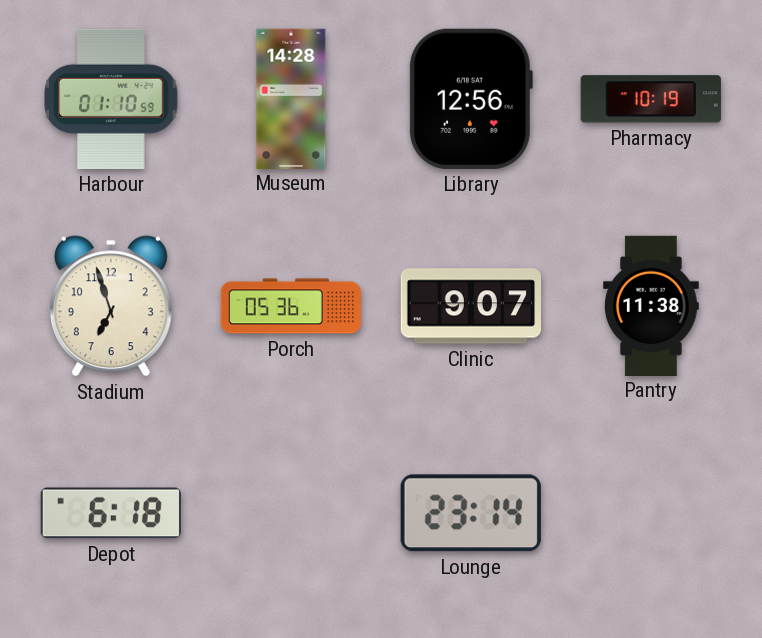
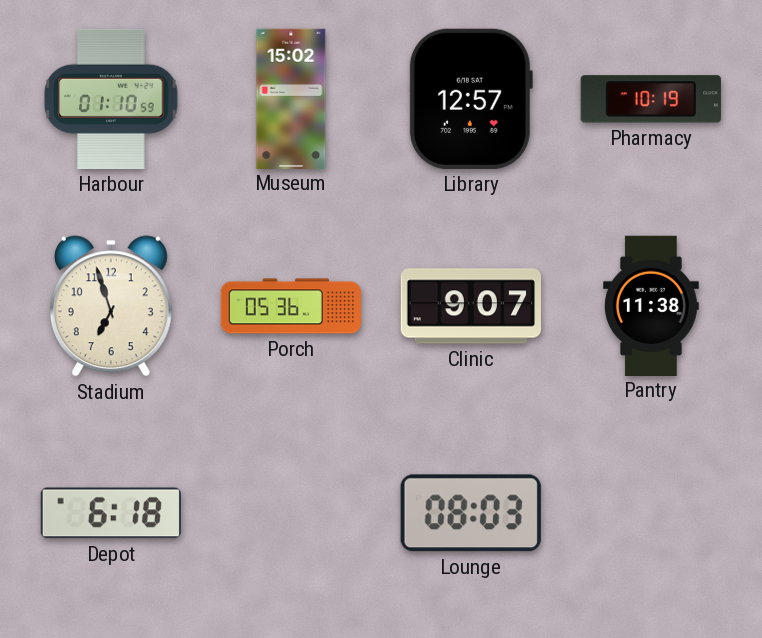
Museum: 14:28 -> 15:02
Library: 12:56 -> 12:57
Lounge: 23:14 -> 08:03
